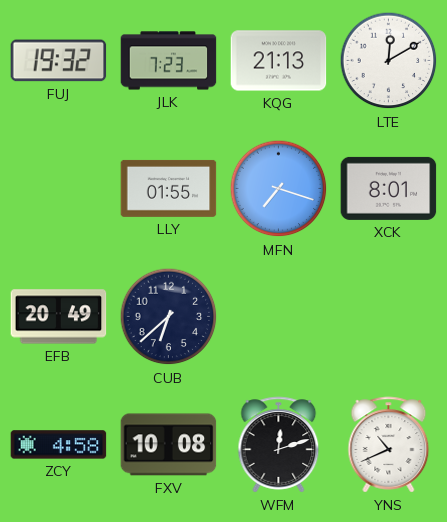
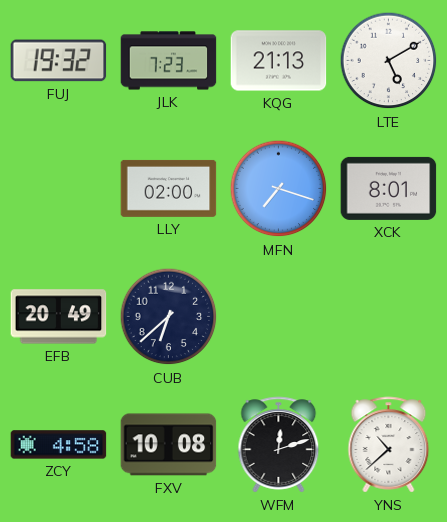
LTE: 12:10 -> 5:10
LLY: 01:55 -> 02:00
YNS: 10:41 -> 10:38
